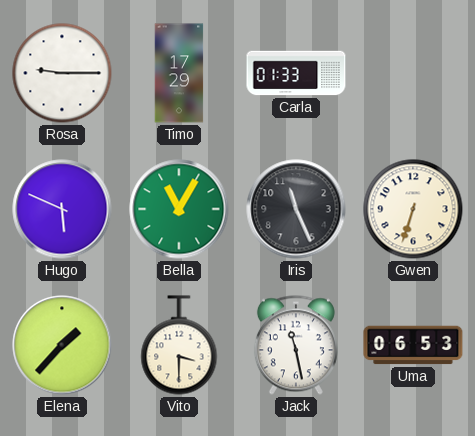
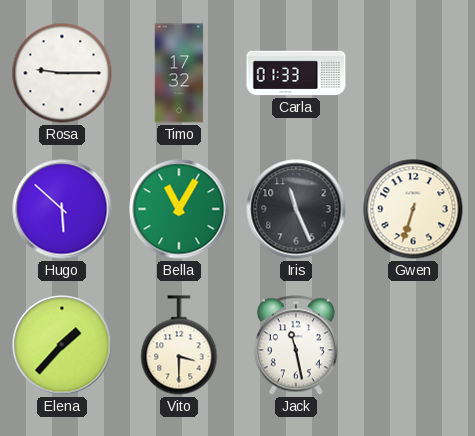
Timo: 17:29 -> 17:32
Hugo: 5:49 -> 5:52
Uma: 06:53 -> none
